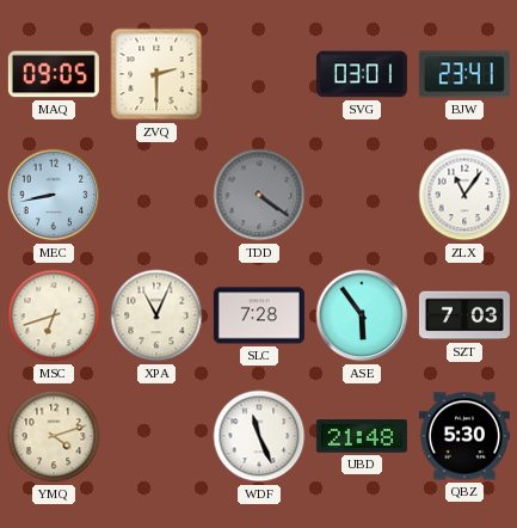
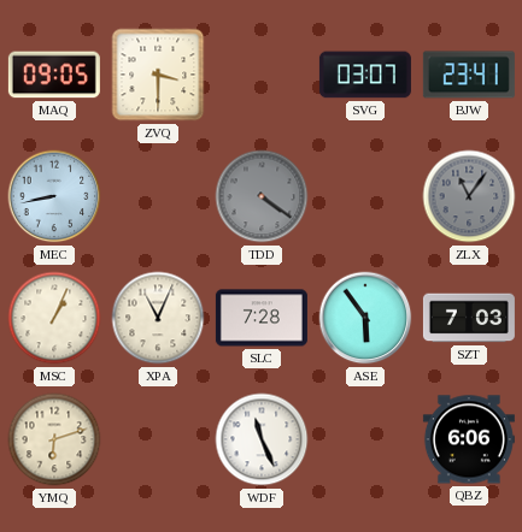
ZVQ: 2:30 -> 3:30
SVG: 03:01 -> 03:07
ZLX dial: white -> grey
MSC: 6:42 -> 1:04
YMQ: 4:12 -> 6:12
UBD: 21:48 -> none
QBZ: 5:30 -> 6:06
